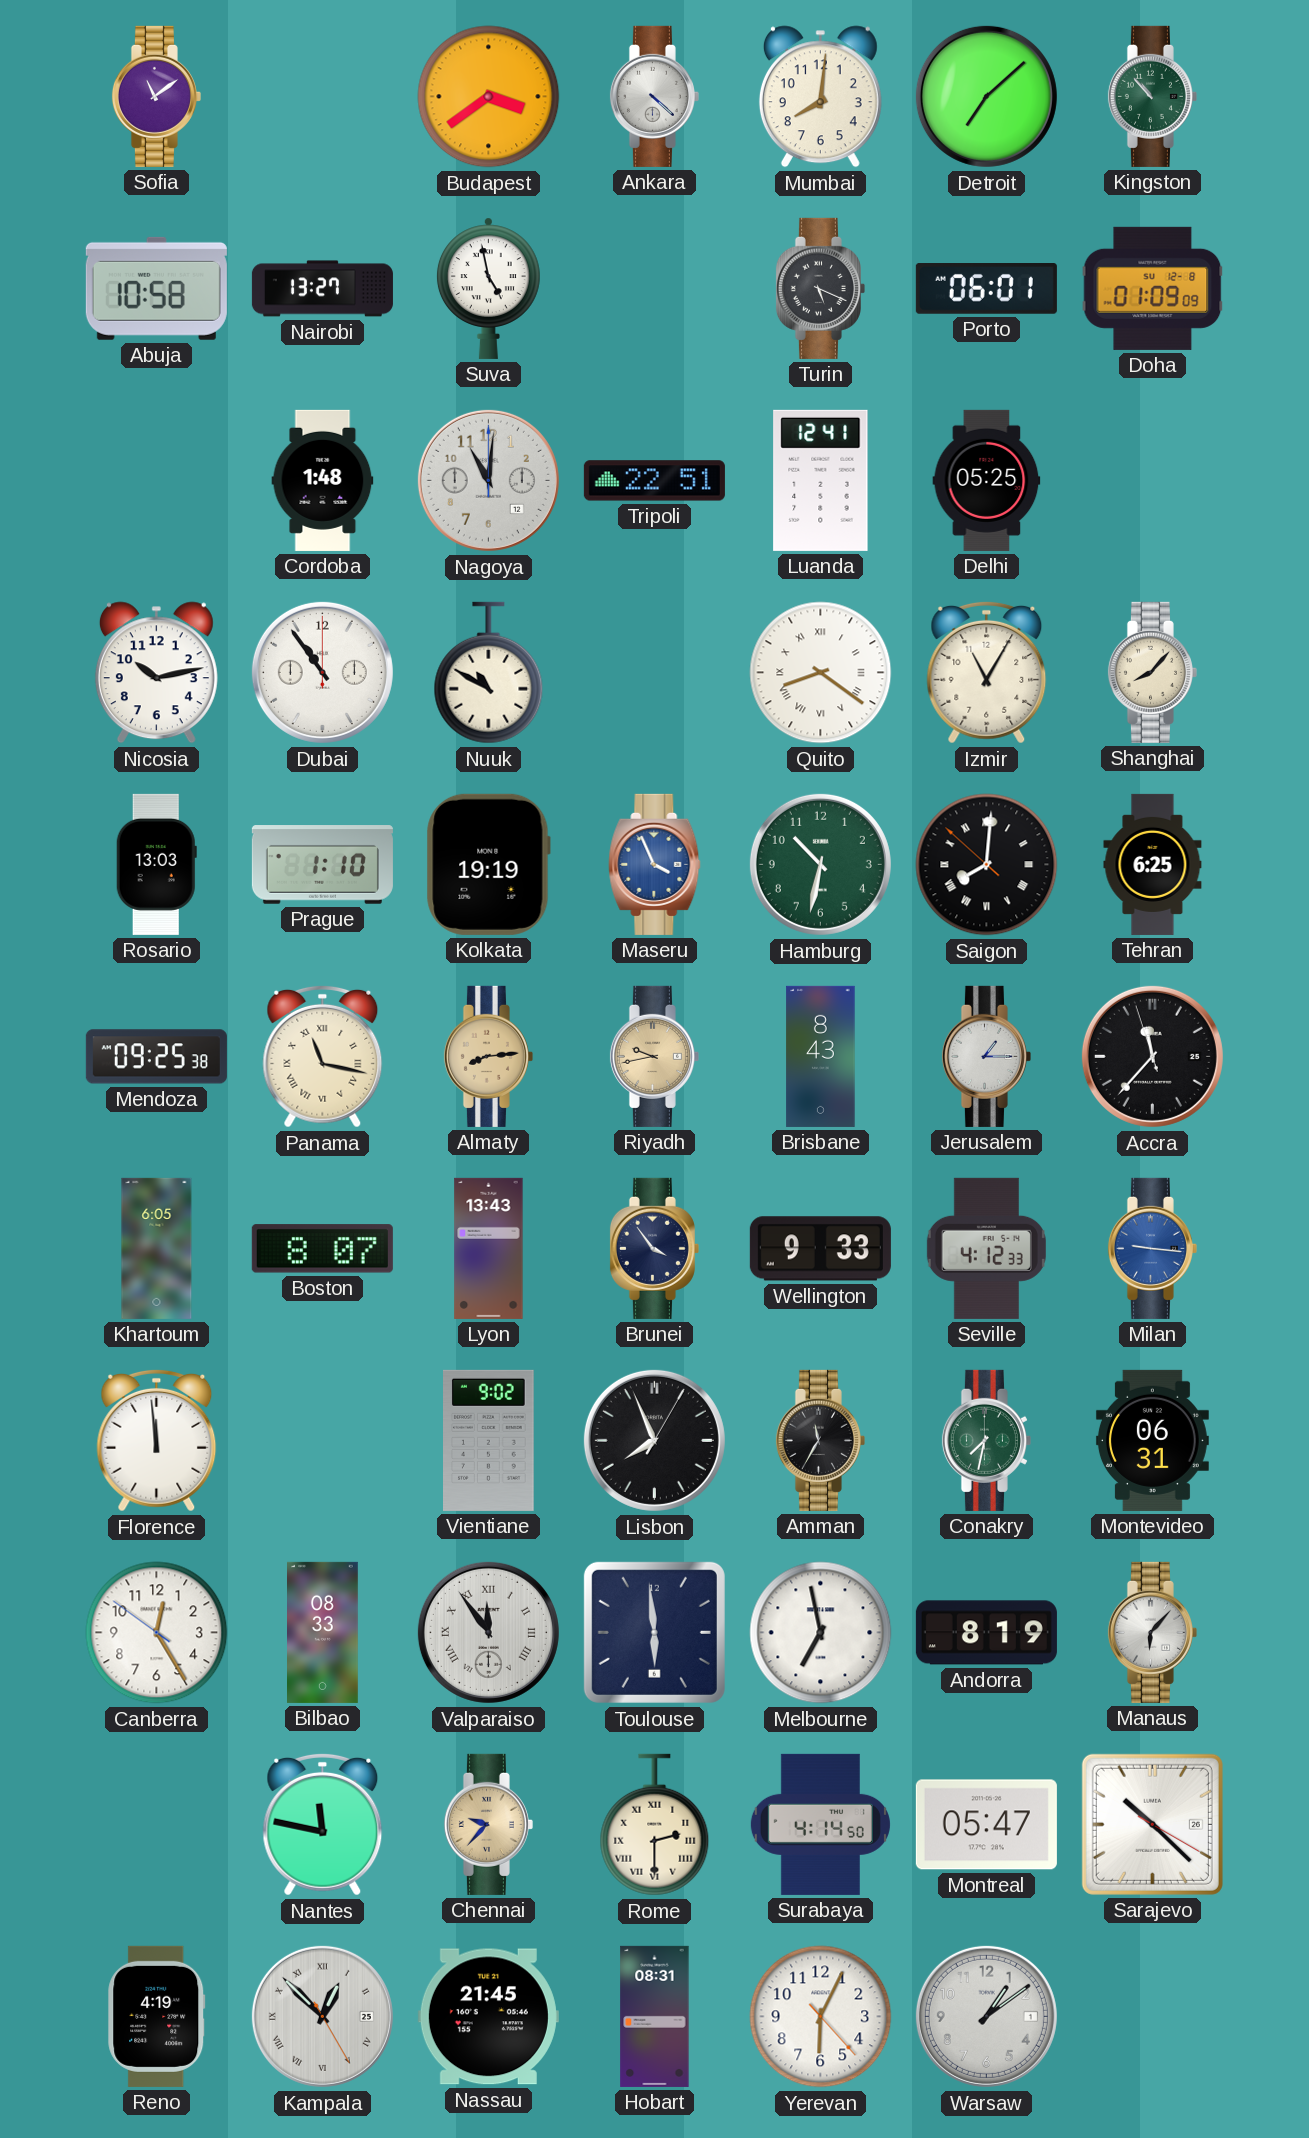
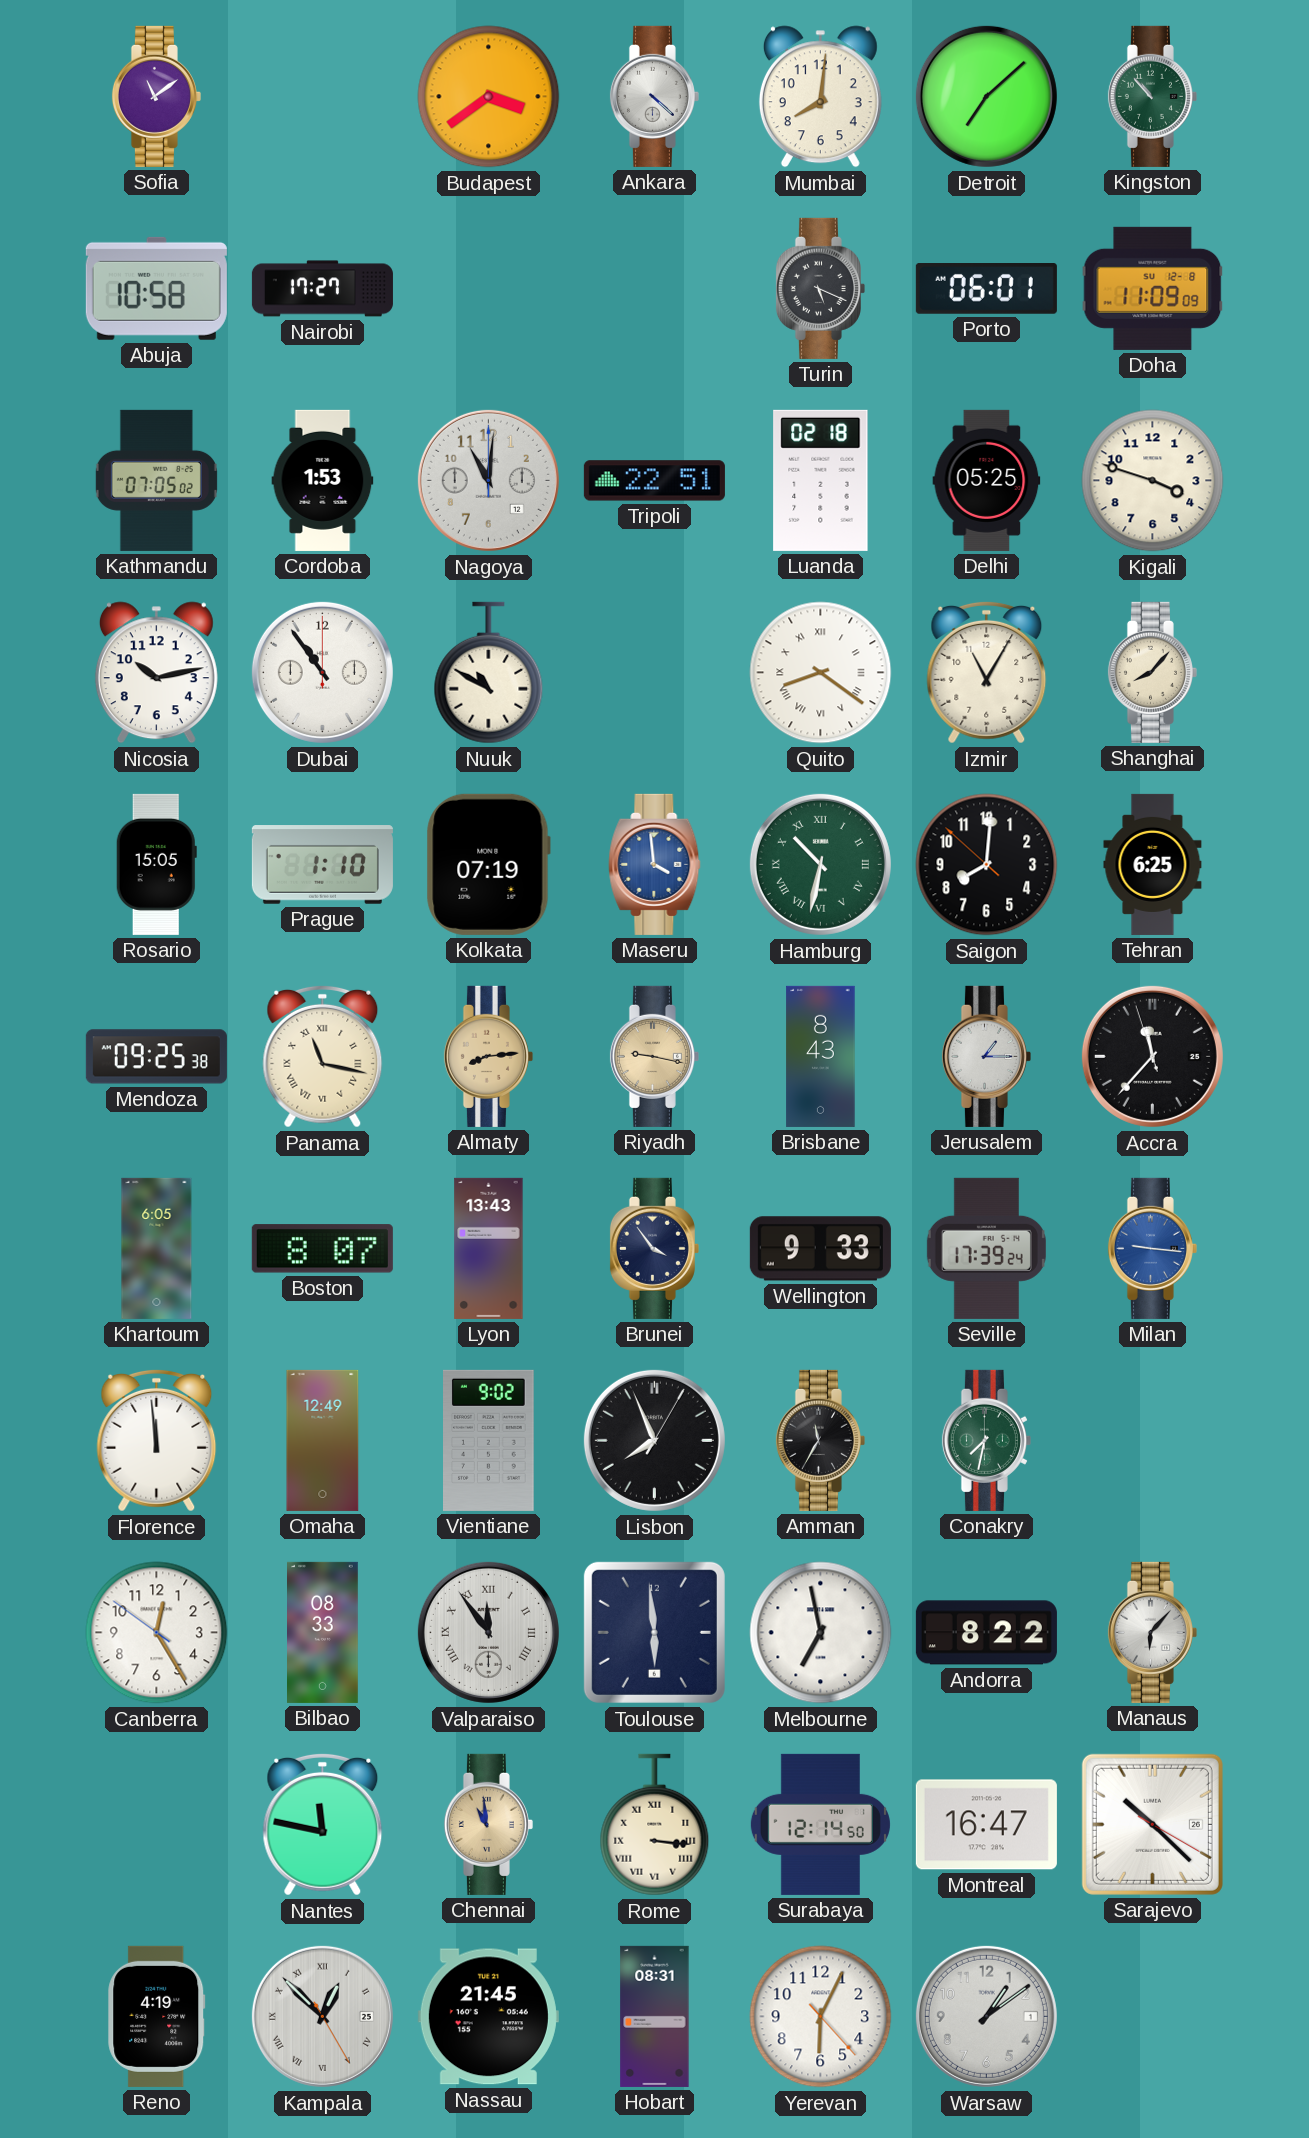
Nairobi: 13:27 -> 17:27
Suva: 4:58 -> none
Doha: 01:09 -> 11:09
Kathmandu: none -> 07:05
Cordoba: 1:48 -> 1:53
Luanda: 12:41 -> 02:18
Kigali: none -> 3:48
Rosario: 13:03 -> 15:05
Kolkata: 19:19 -> 07:19
Maseru: 3:56 -> 3:59
Hamburg numerals: Arabic -> Roman
Saigon numerals: Roman -> Arabic
Riyadh: 9:43 -> 9:17
Seville: 4:12 -> 17:39
Omaha: none -> 12:49
Montevideo: 06:31 -> none
Andorra: 8:19 -> 8:22
Chennai: 9:37 -> 10:59
Rome: 2:30 -> 3:16
Surabaya: 4:14 -> 12:14
Montreal: 05:47 -> 16:47
